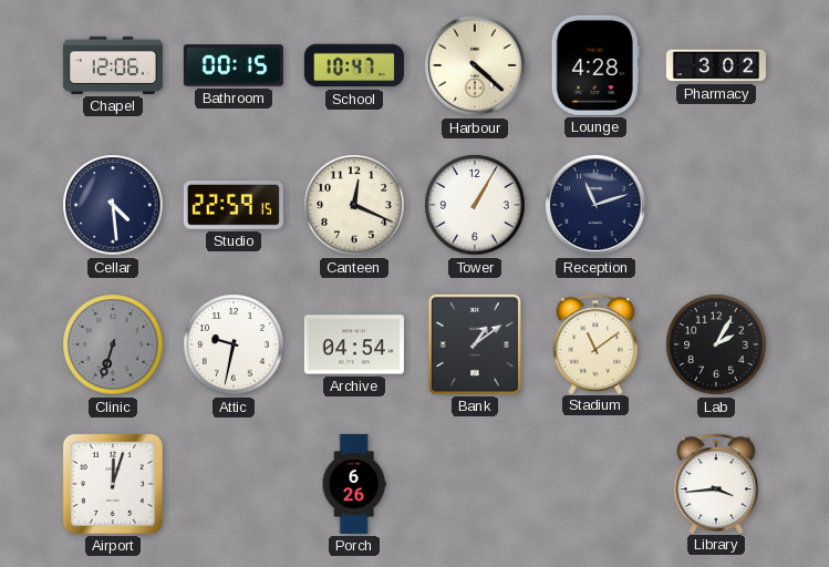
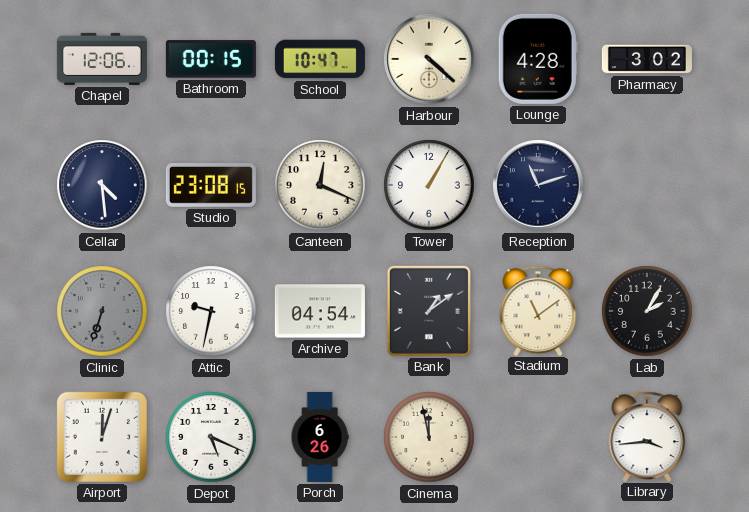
Studio: 22:59 -> 23:08
Depot: none -> 5:19
Cinema: none -> 11:58
